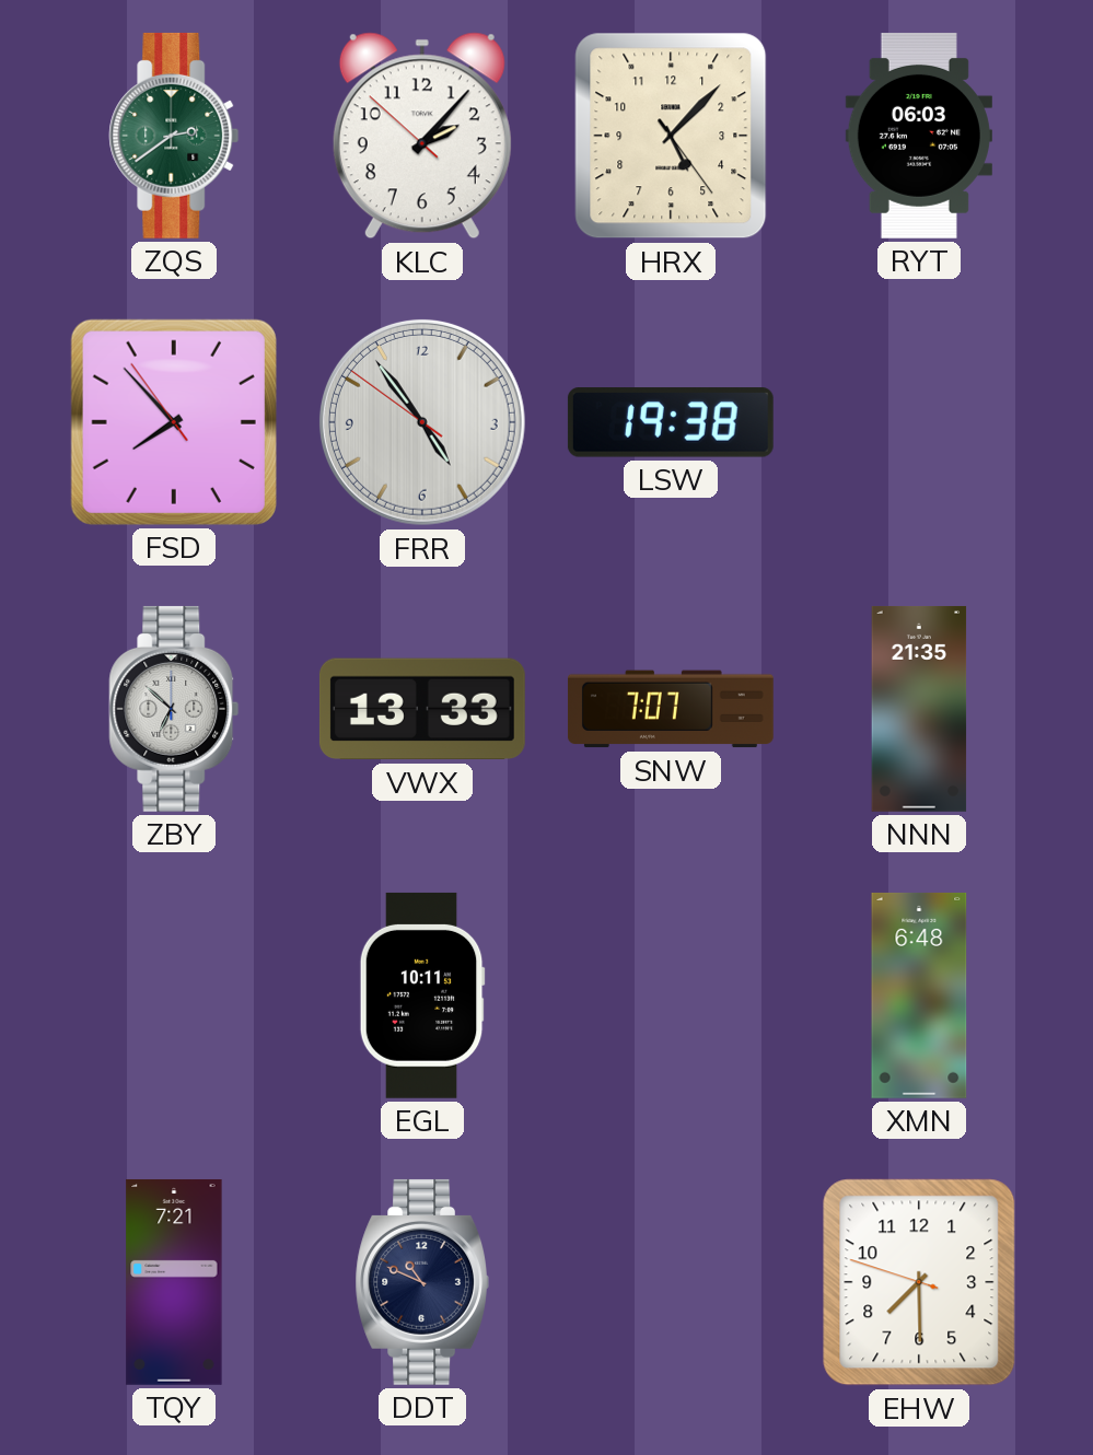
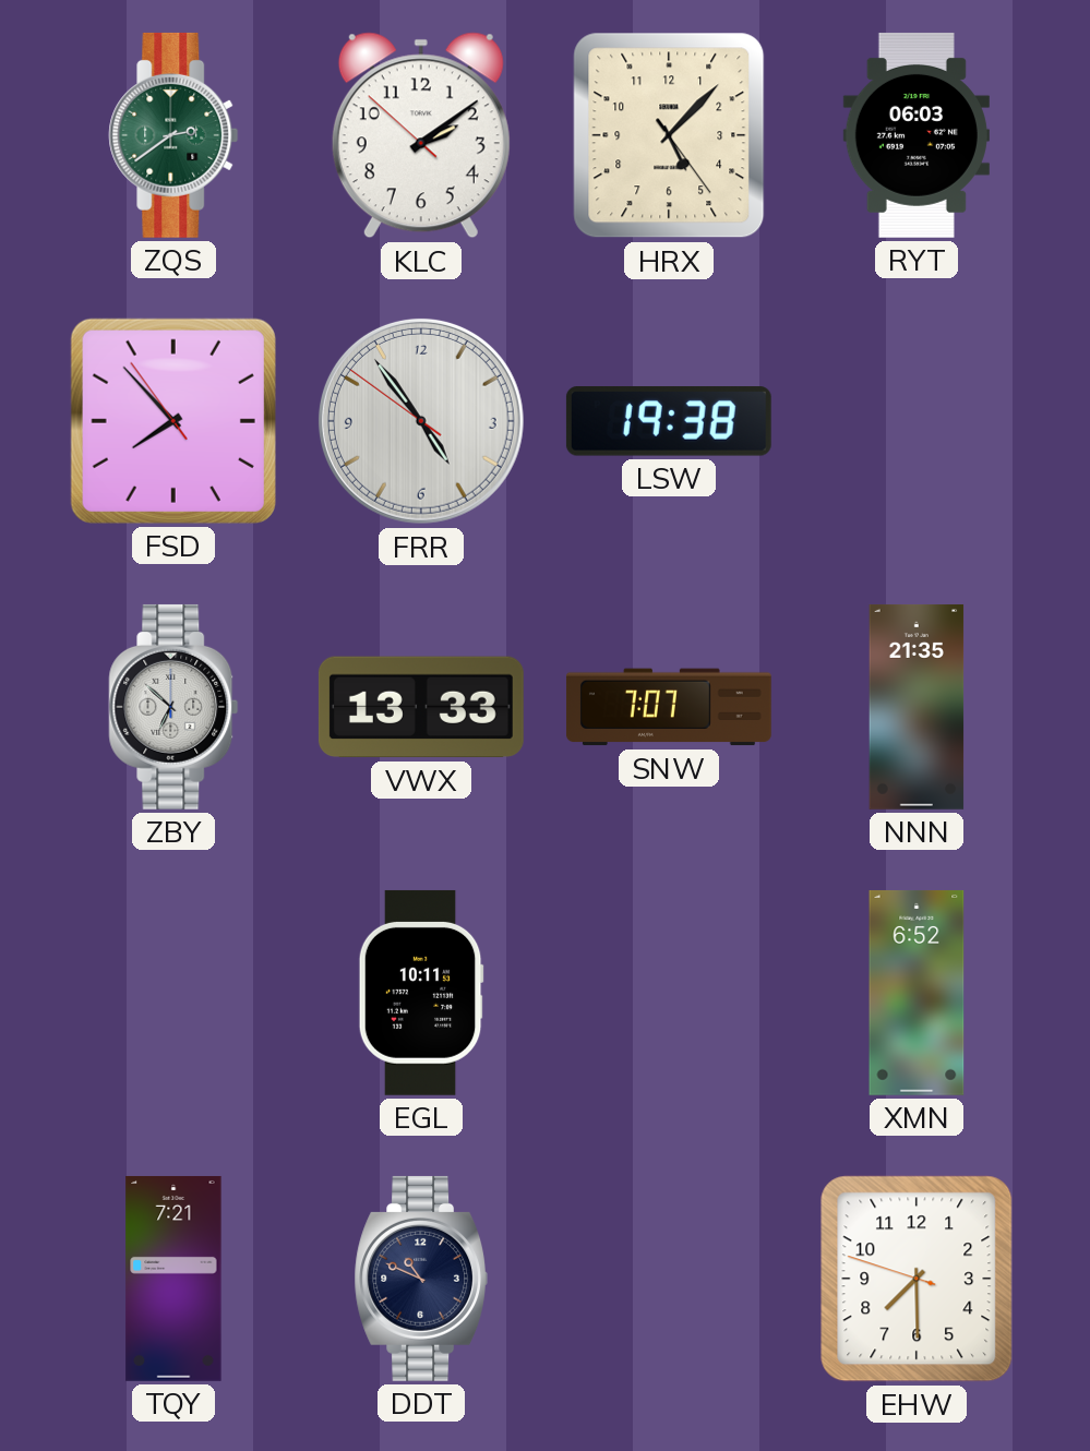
KLC: 2:06 -> 2:08
XMN: 6:48 -> 6:52
